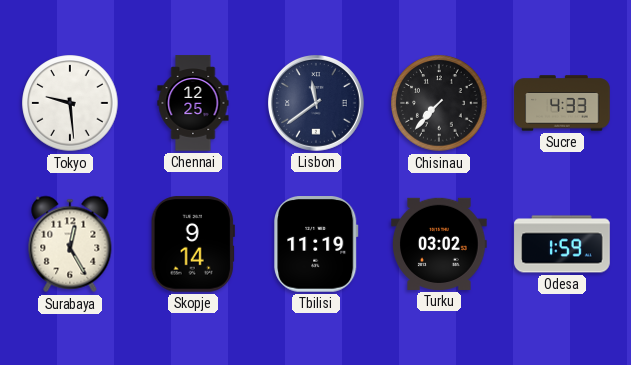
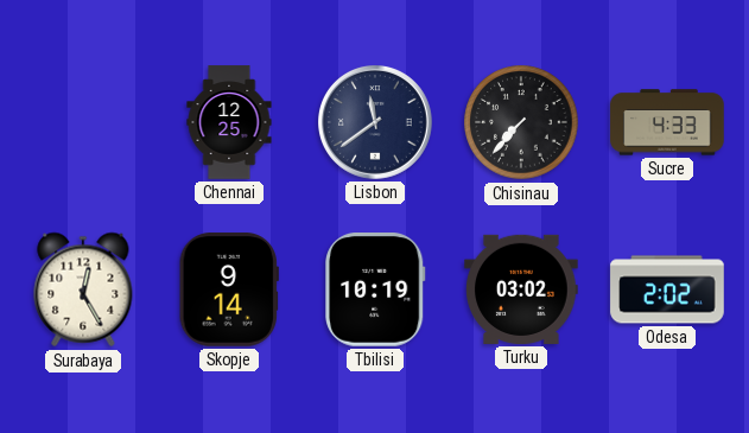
Tokyo: 9:29 -> none
Tbilisi: 11:19 -> 10:19
Odesa: 1:59 -> 2:02
